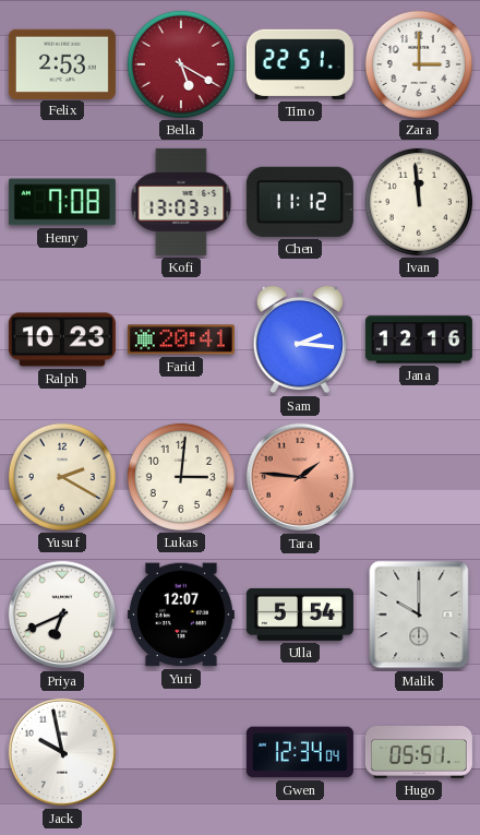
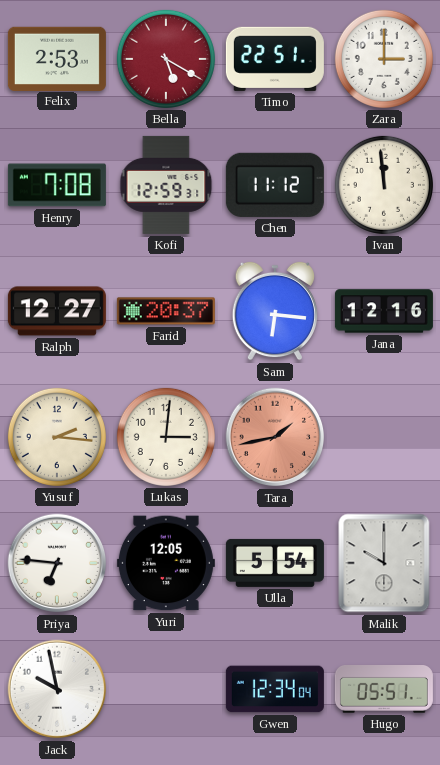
Kofi: 13:03 -> 12:59
Ralph: 10:23 -> 12:27
Farid: 20:41 -> 20:37
Sam: 2:16 -> 6:16
Yusuf: 2:20 -> 2:16
Tara: 1:46 -> 1:43
Priya: 6:41 -> 6:46
Yuri: 12:07 -> 12:05
